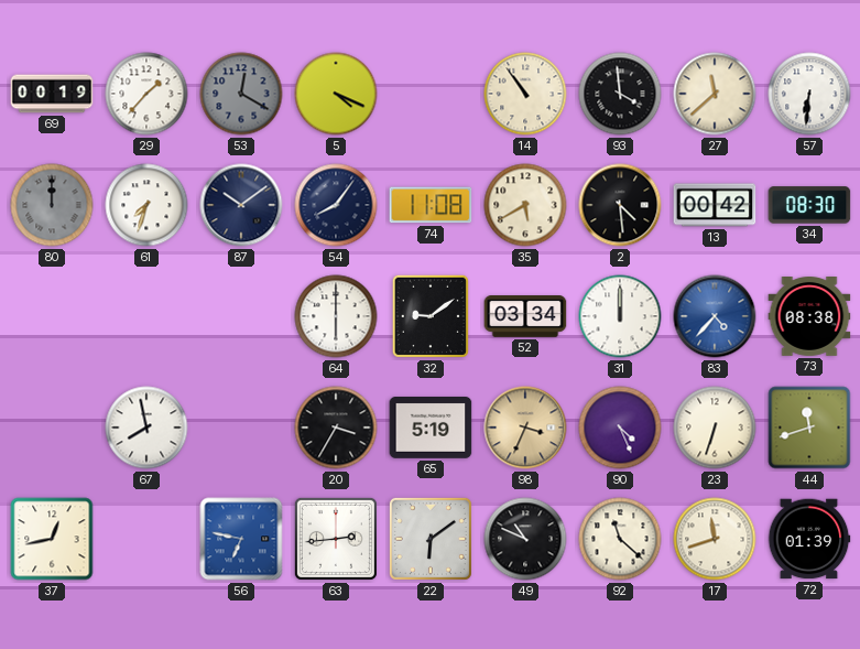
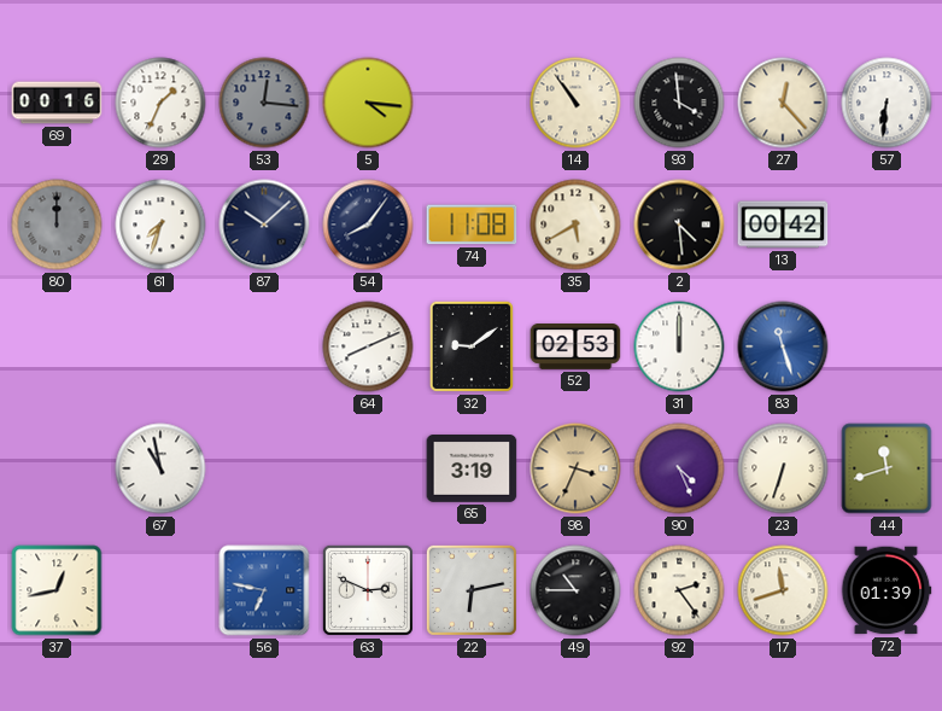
69: 00:19 -> 00:16
29: 1:37 -> 1:34
53: 12:20 -> 12:16
5: 4:19 -> 4:16
27: 11:38 -> 12:23
87: 10:09 -> 10:08
34: 08:30 -> none
64: 6:00 -> 8:11
52: 03:34 -> 02:53
83: 4:37 -> 11:27
73: 08:38 -> none
67: 7:58 -> 10:58
20: 3:35 -> none
65: 5:19 -> 3:19
63: 2:44 -> 2:49
22: 6:09 -> 6:13
49: 10:49 -> 10:45
92: 11:22 -> 2:24
